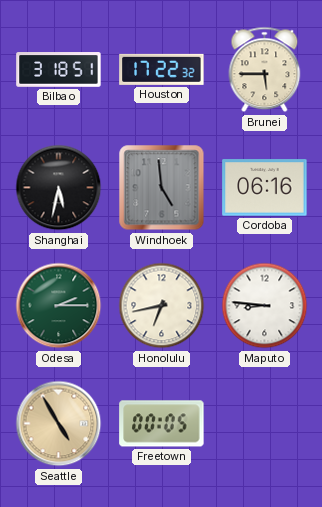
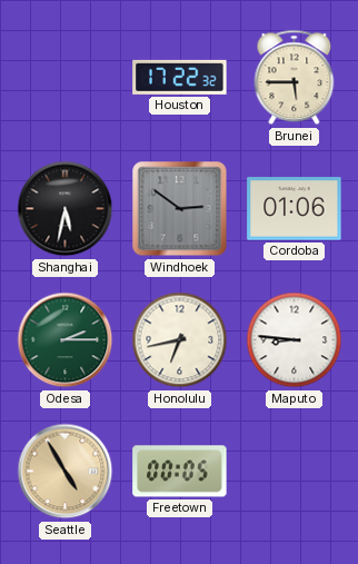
Bilbao: 3:18 -> none
Windhoek: 4:59 -> 2:51
Cordoba: 06:16 -> 01:06
